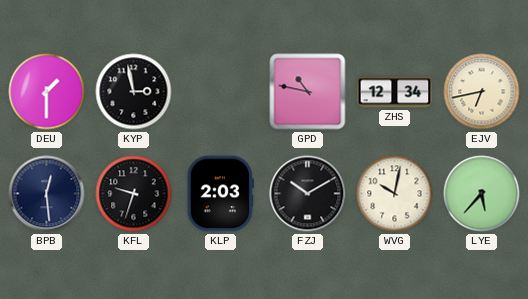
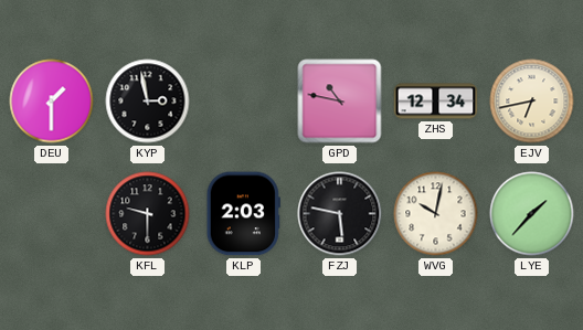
BPB: 12:29 -> none
KFL: 9:33 -> 9:30
FZJ: 10:10 -> 5:47
LYE: 5:37 -> 1:37
